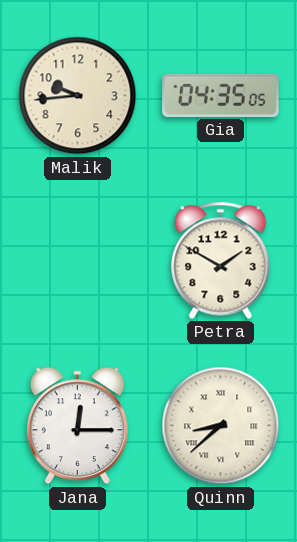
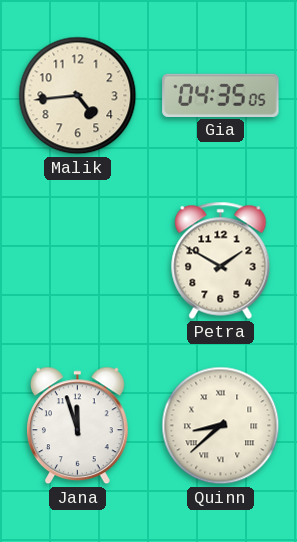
Malik: 9:44 -> 4:44
Jana: 12:15 -> 11:57
